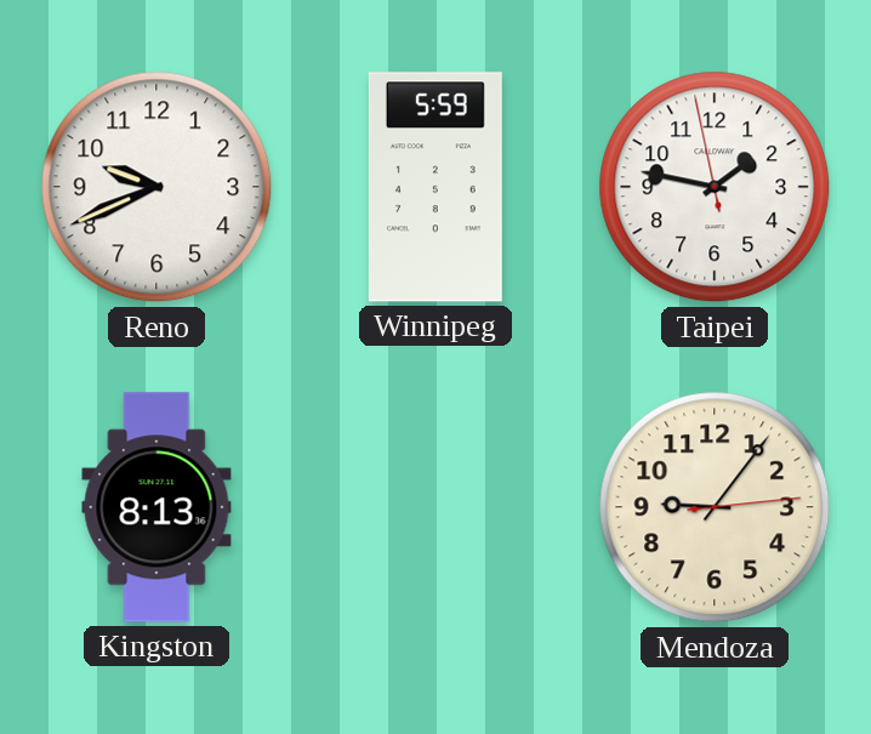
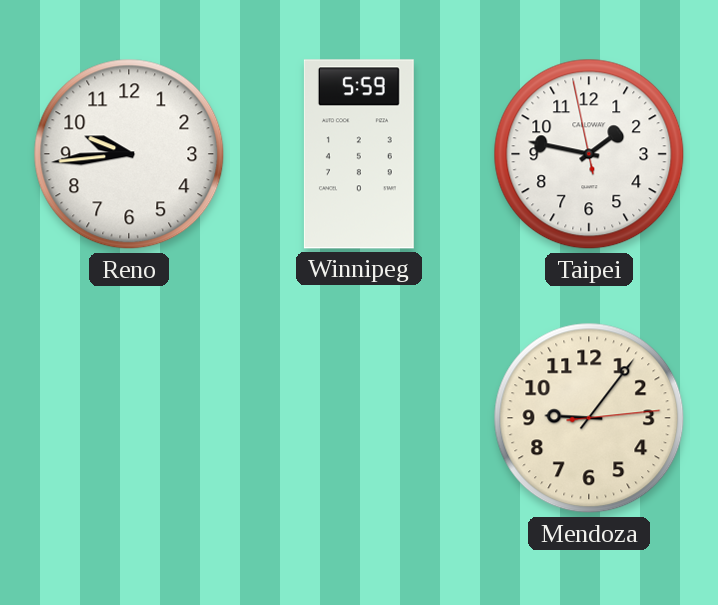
Reno: 9:41 -> 9:44
Kingston: 8:13 -> none
